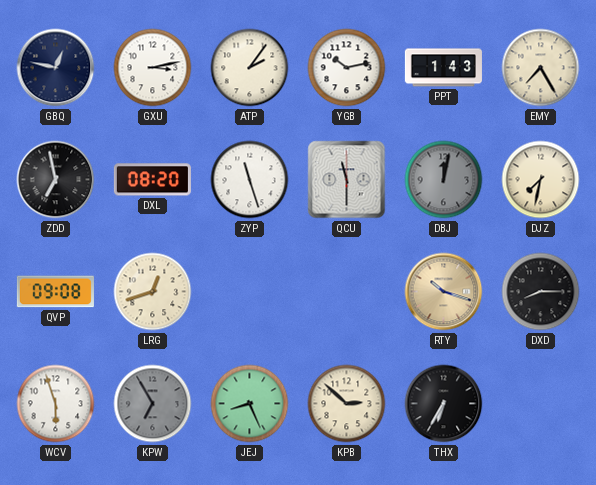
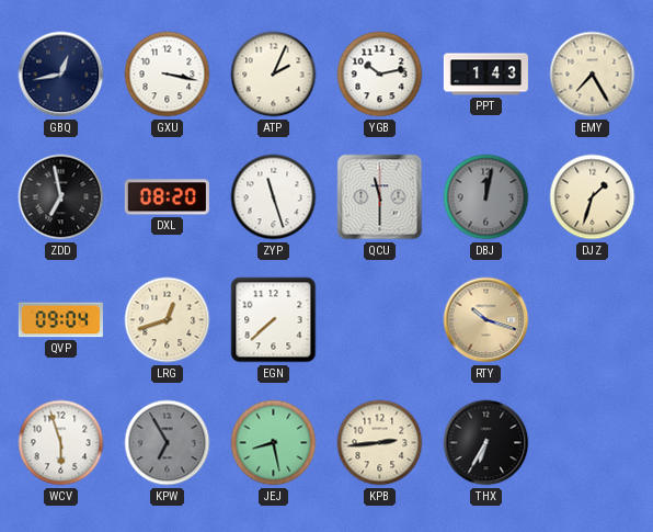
GBQ: 12:47 -> 12:43
GXU: 3:13 -> 3:17
ATP: 2:06 -> 2:04
DJZ: 7:32 -> 1:33
QVP: 09:08 -> 09:04
EGN: none -> 7:38
DXD: 8:15 -> none
JEJ: 8:26 -> 8:28
KPB: 2:52 -> 2:44
